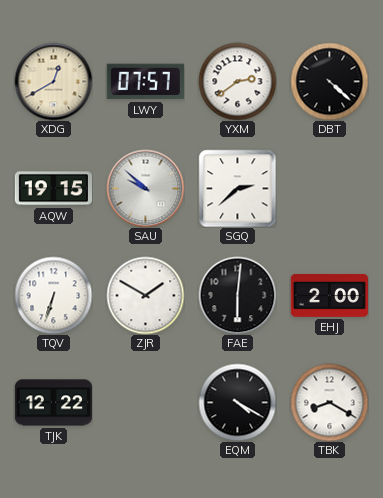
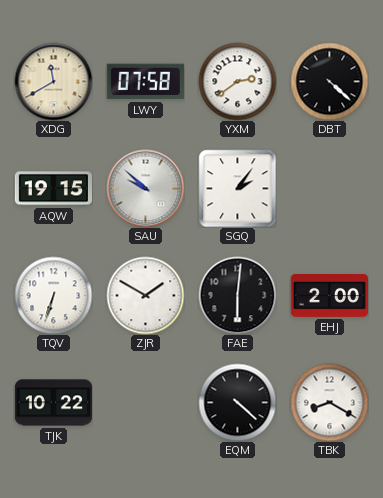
XDG: 12:40 -> 11:40
LWY: 07:57 -> 07:58
SGQ: 2:38 -> 2:06
TJK: 12:22 -> 10:22
EQM: 4:20 -> 4:22
